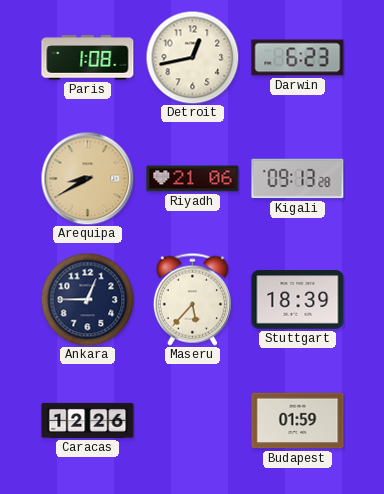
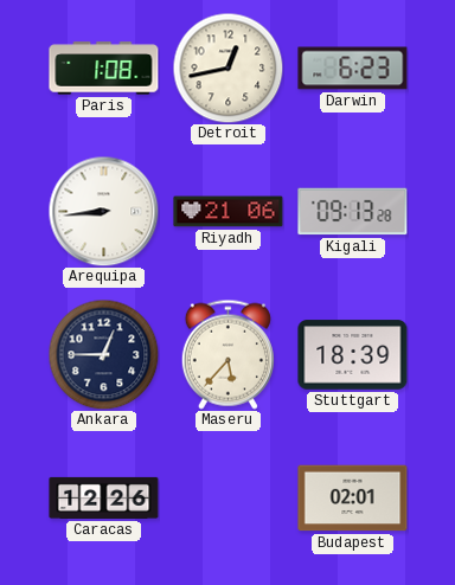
Arequipa: 8:40 -> 8:44
Arequipa dial: champagne -> white
Budapest: 01:59 -> 02:01
